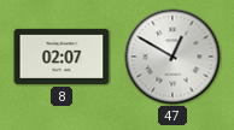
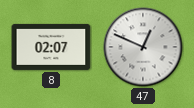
47: 12:50 -> 12:49
